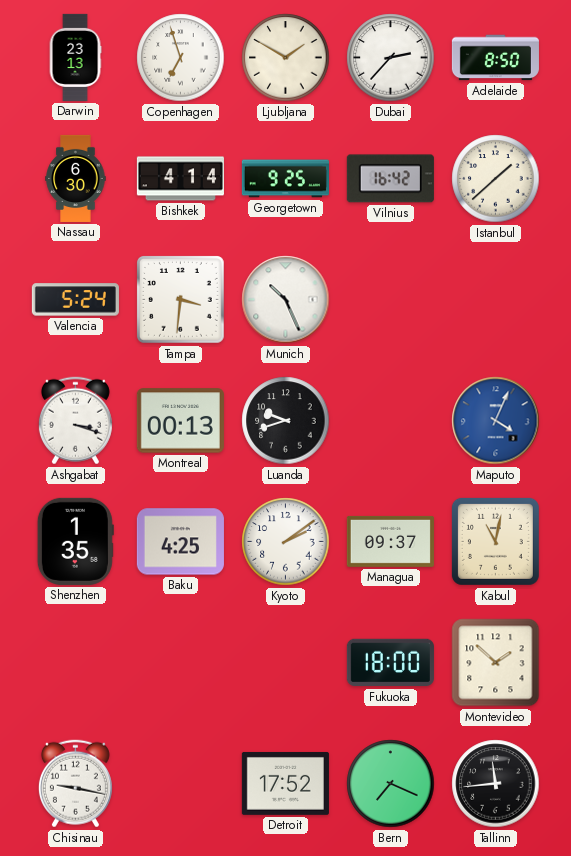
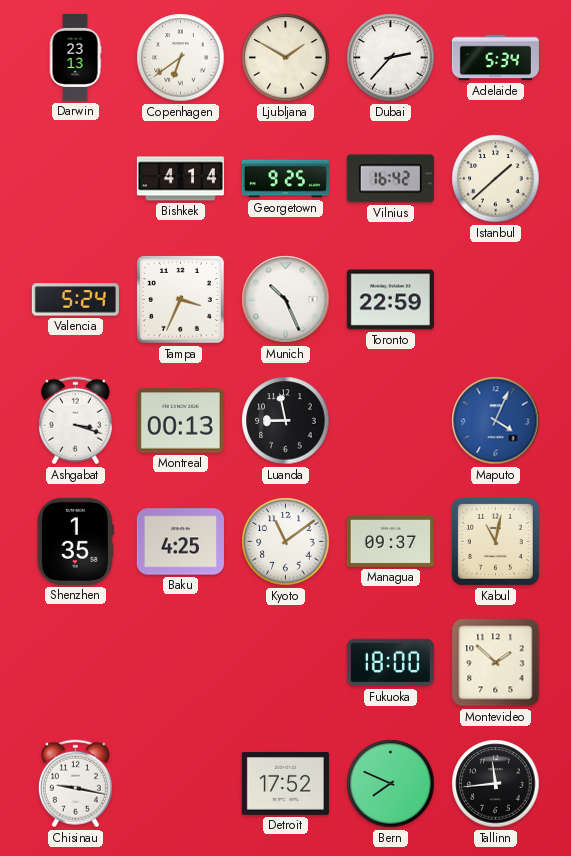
Copenhagen: 6:57 -> 6:39
Adelaide: 8:50 -> 5:34
Nassau: 6:30 -> none
Tampa: 3:31 -> 3:34
Toronto: none -> 22:59
Luanda: 9:42 -> 8:58
Kyoto: 2:09 -> 11:09
Bern: 7:19 -> 7:49
